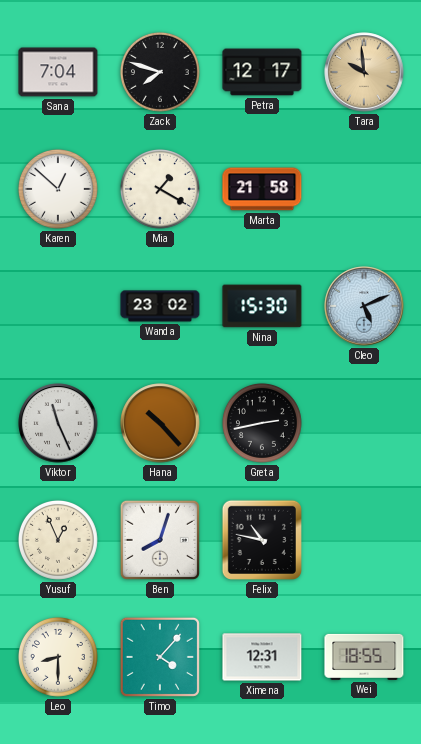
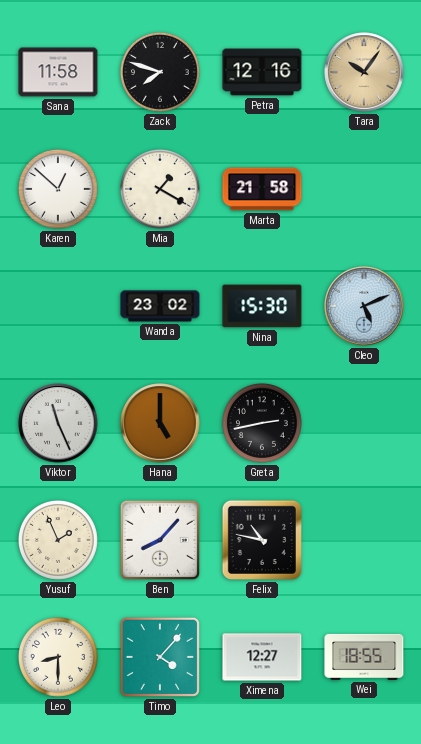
Sana: 7:04 -> 11:58
Petra: 12:17 -> 12:16
Tara: 9:59 -> 10:06
Hana: 10:23 -> 5:00
Yusuf: 12:56 -> 1:56
Ben: 8:03 -> 8:07
Ximena: 12:31 -> 12:27
